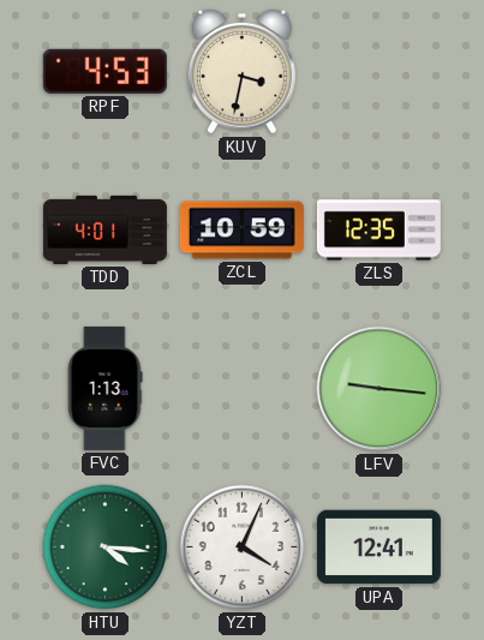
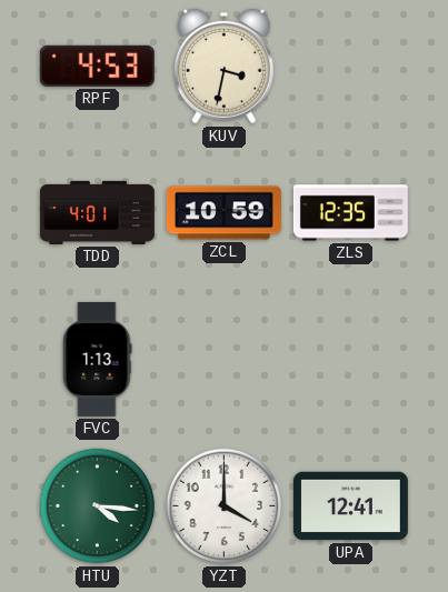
LFV: 9:16 -> none
YZT: 4:04 -> 4:00
